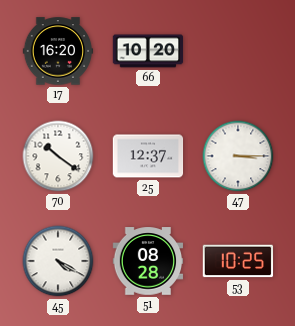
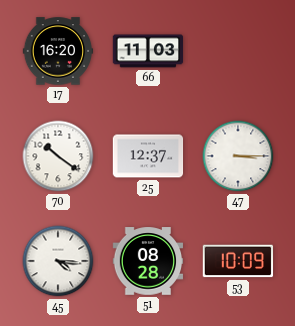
66: 10:20 -> 11:03
45: 4:20 -> 4:16
53: 10:25 -> 10:09
